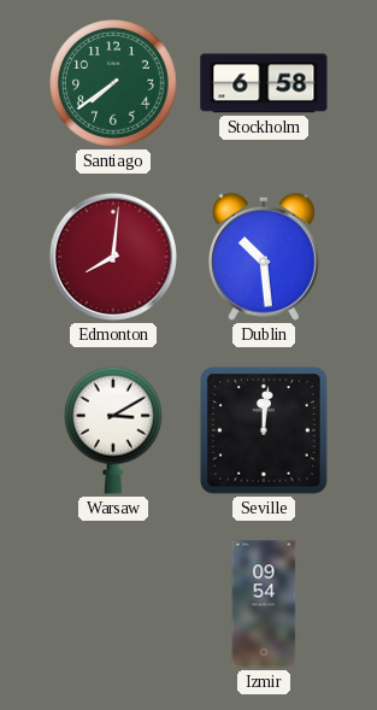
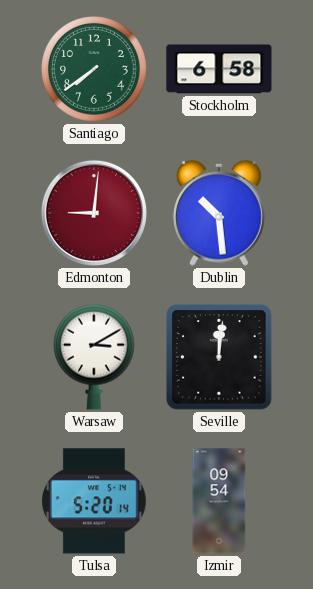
Edmonton: 8:01 -> 9:01
Tulsa: none -> 5:20
